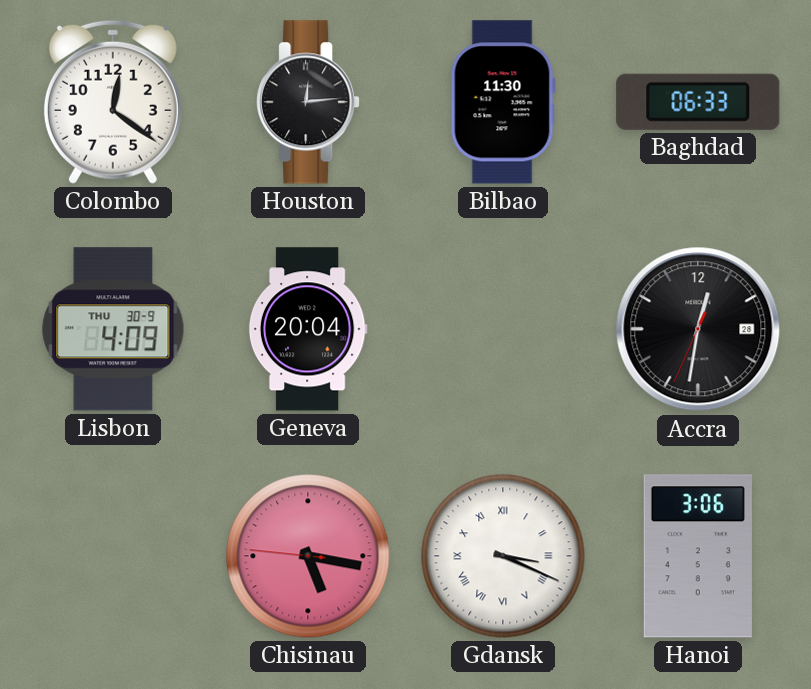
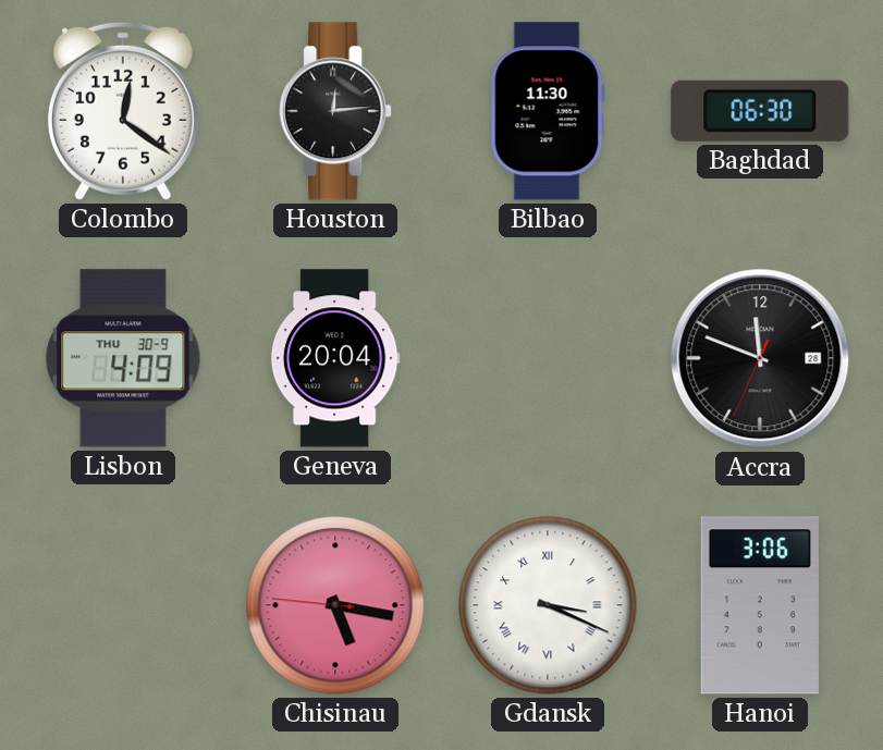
Baghdad: 06:33 -> 06:30
Accra: 12:31 -> 11:48
